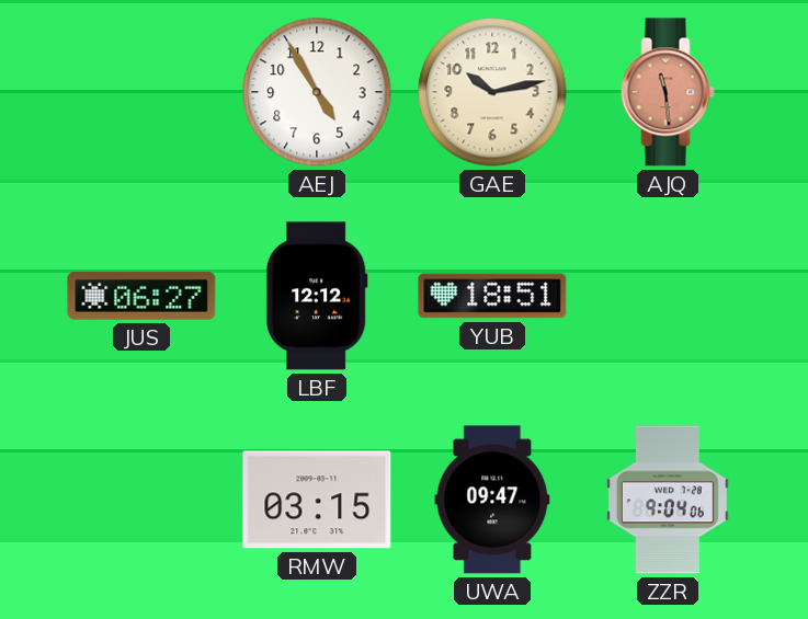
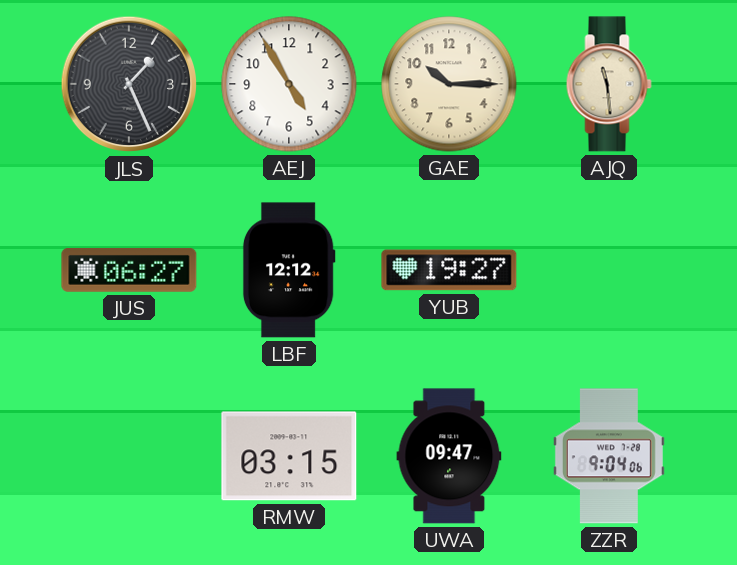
JLS: none -> 1:26
GAE: 10:13 -> 10:15
AJQ dial: salmon -> cream
YUB: 18:51 -> 19:27
